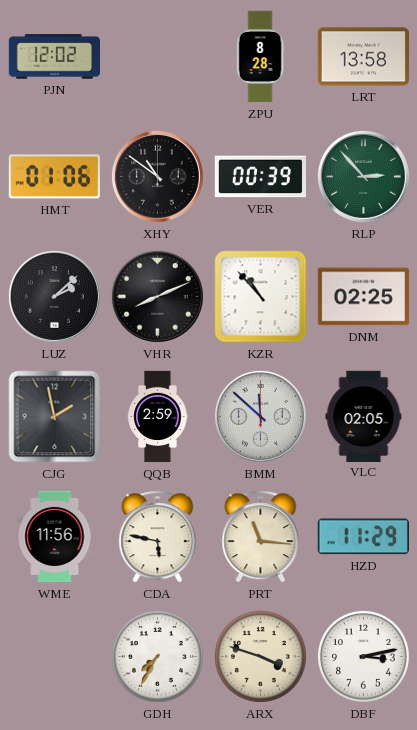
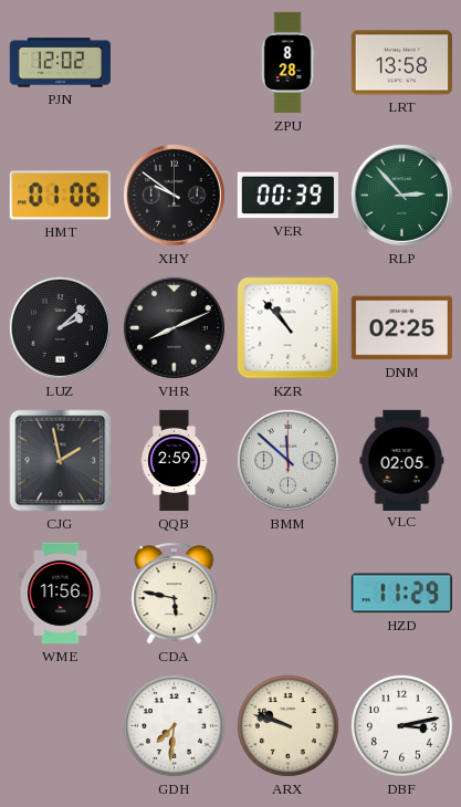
XHY: 10:51 -> 9:51
PRT: 11:16 -> none
GDH: 7:35 -> 7:31
ARX: 3:48 -> 9:48
